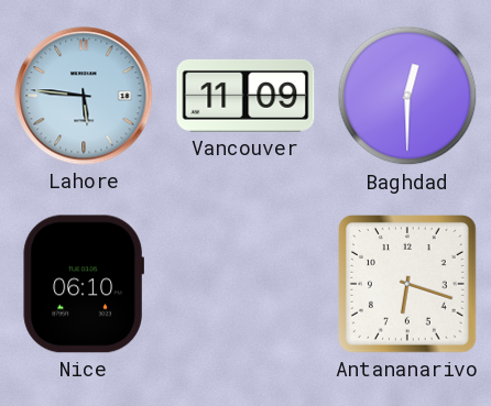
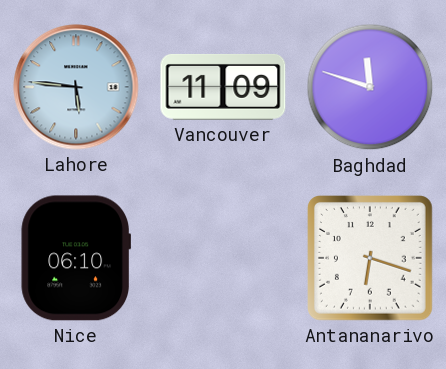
Baghdad: 12:30 -> 11:48
